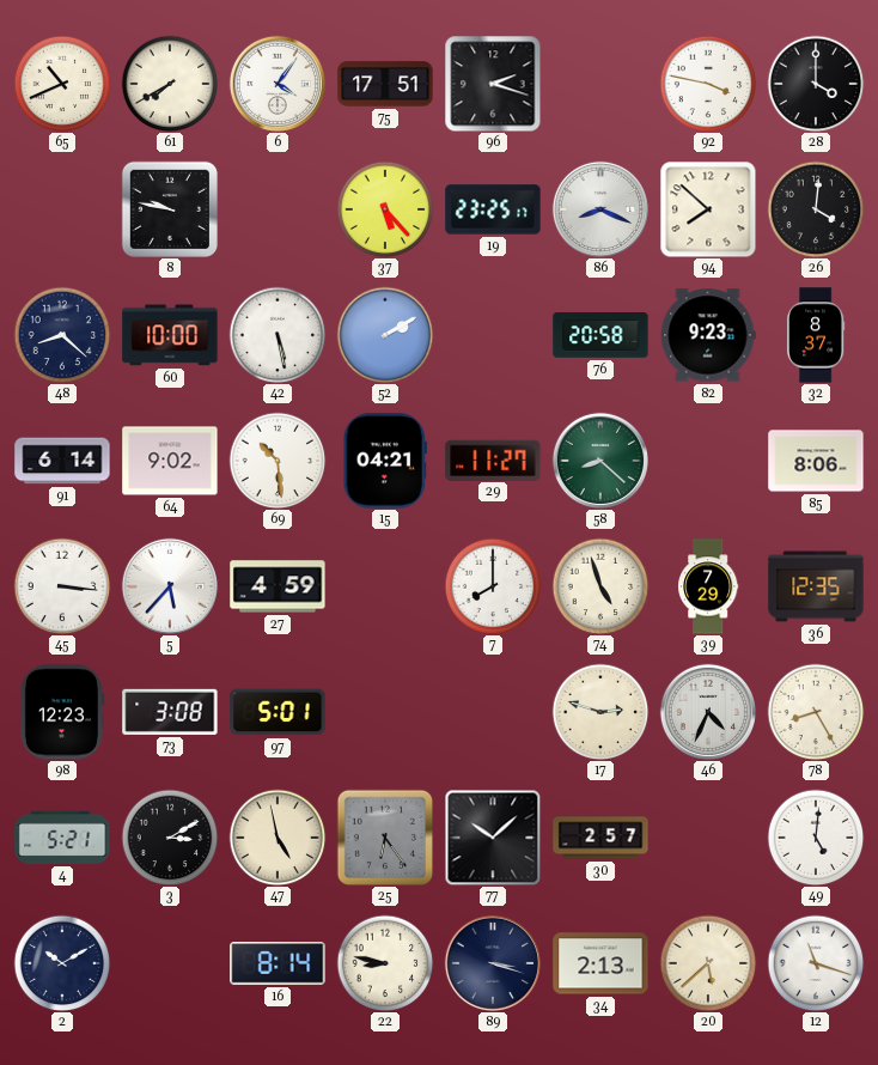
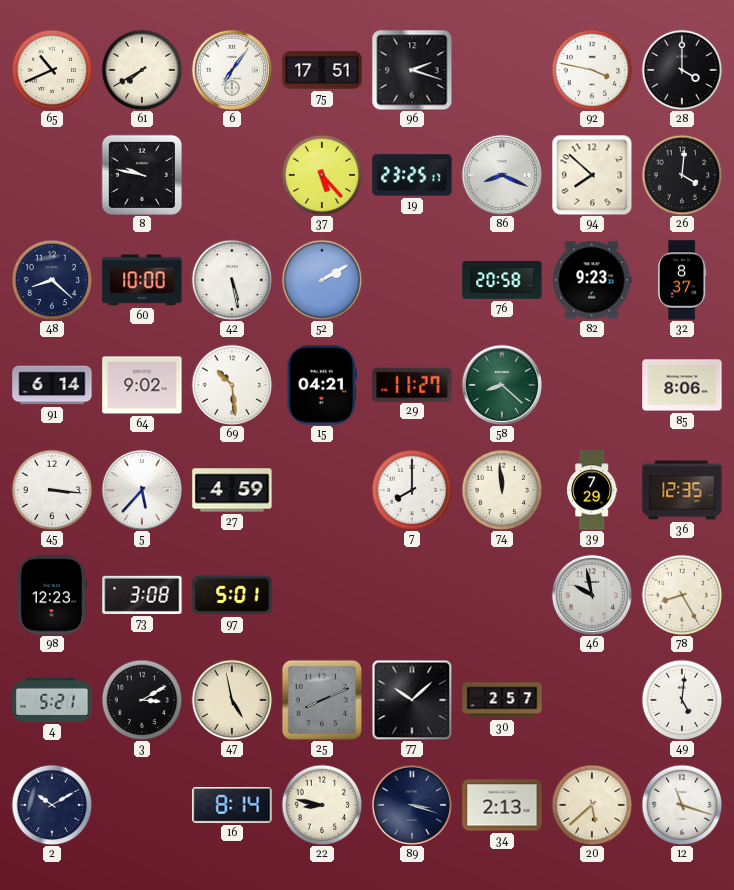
6: 4:06 -> 7:06
74: 4:57 -> 11:59
17: 2:48 -> none
46: 4:34 -> 9:58
25: 6:24 -> 8:11
